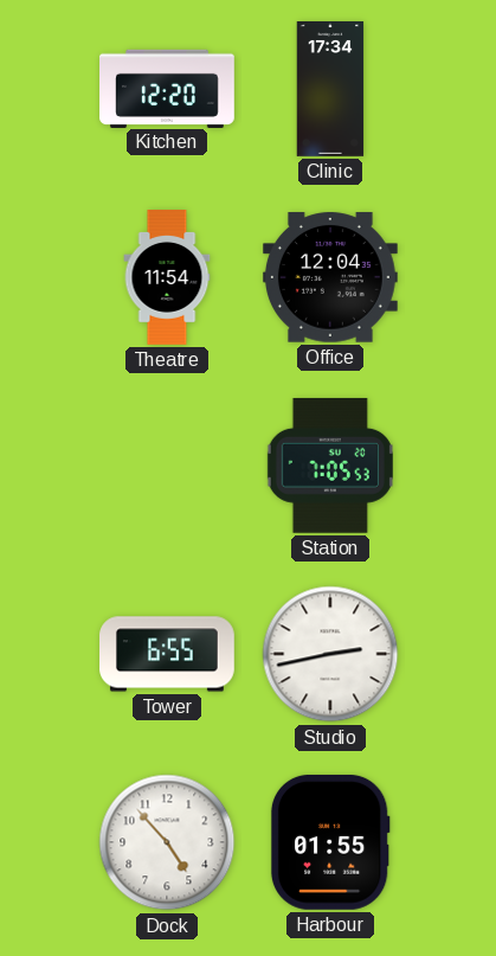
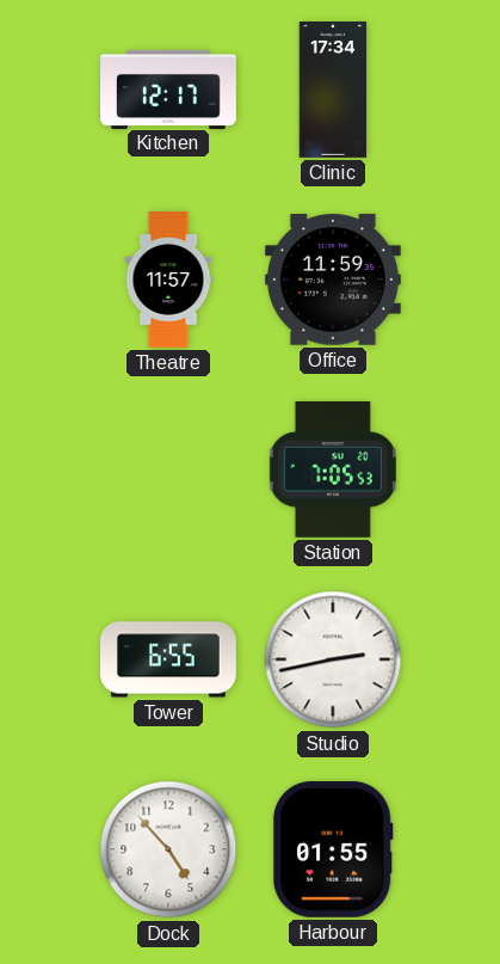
Kitchen: 12:20 -> 12:17
Theatre: 11:54 -> 11:57
Office: 12:04 -> 11:59
